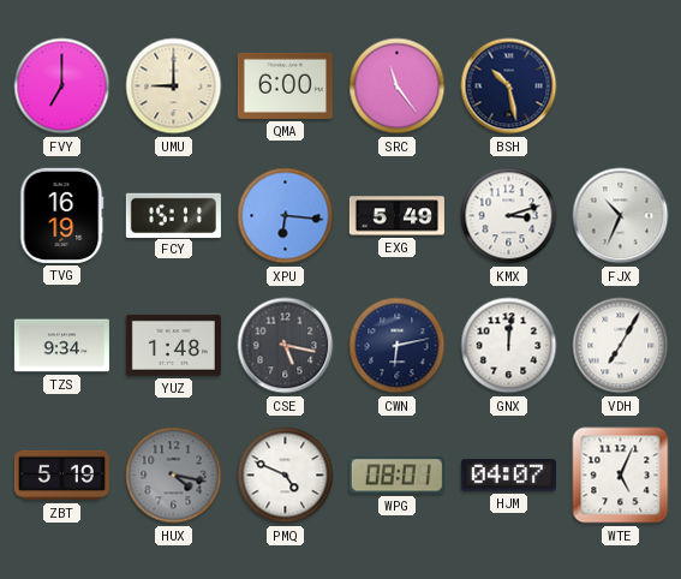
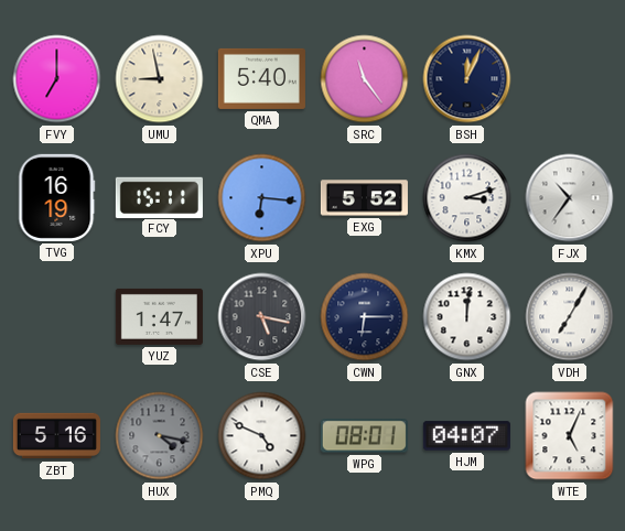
UMU: 9:00 -> 8:58
QMA: 6:00 -> 5:40
BSH: 10:28 -> 12:04
EXG: 5:49 -> 5:52
FJX: 10:34 -> 10:36
TZS: 9:34 -> none
YUZ: 1:48 -> 1:47
CWN: 6:13 -> 6:15
ZBT: 5:19 -> 5:16
